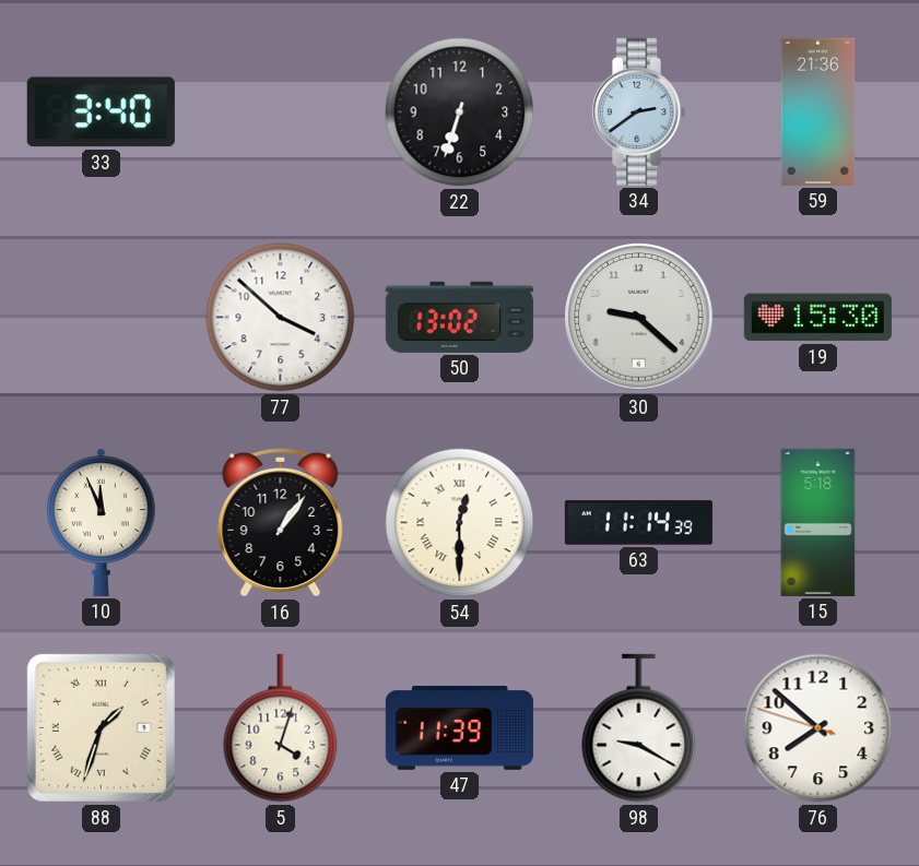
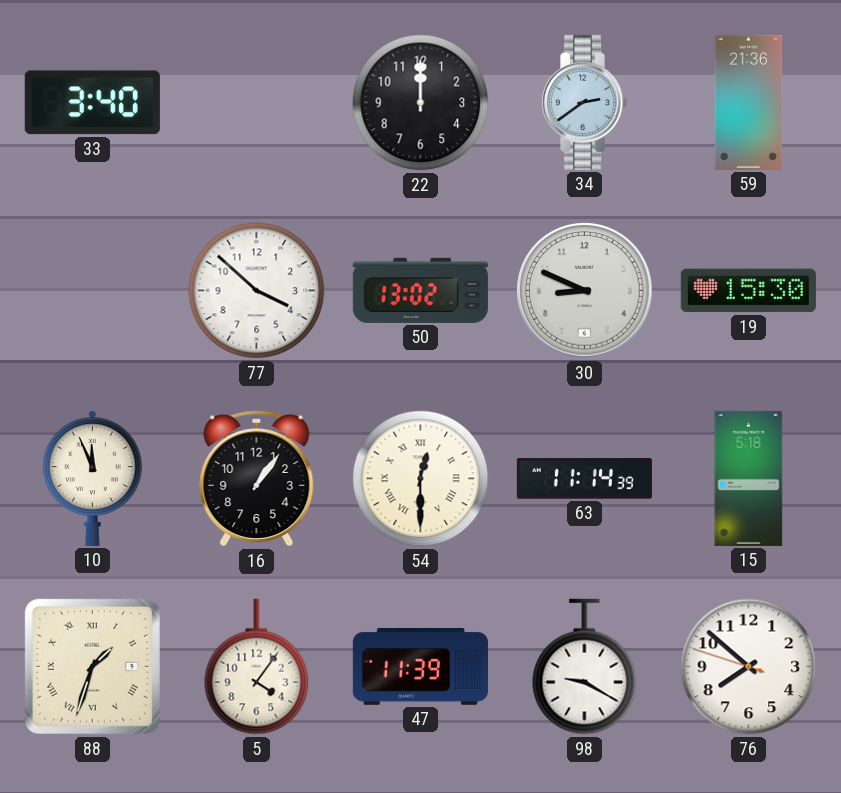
22: 6:33 -> 12:00
30: 9:22 -> 8:49
5: 4:03 -> 4:06
